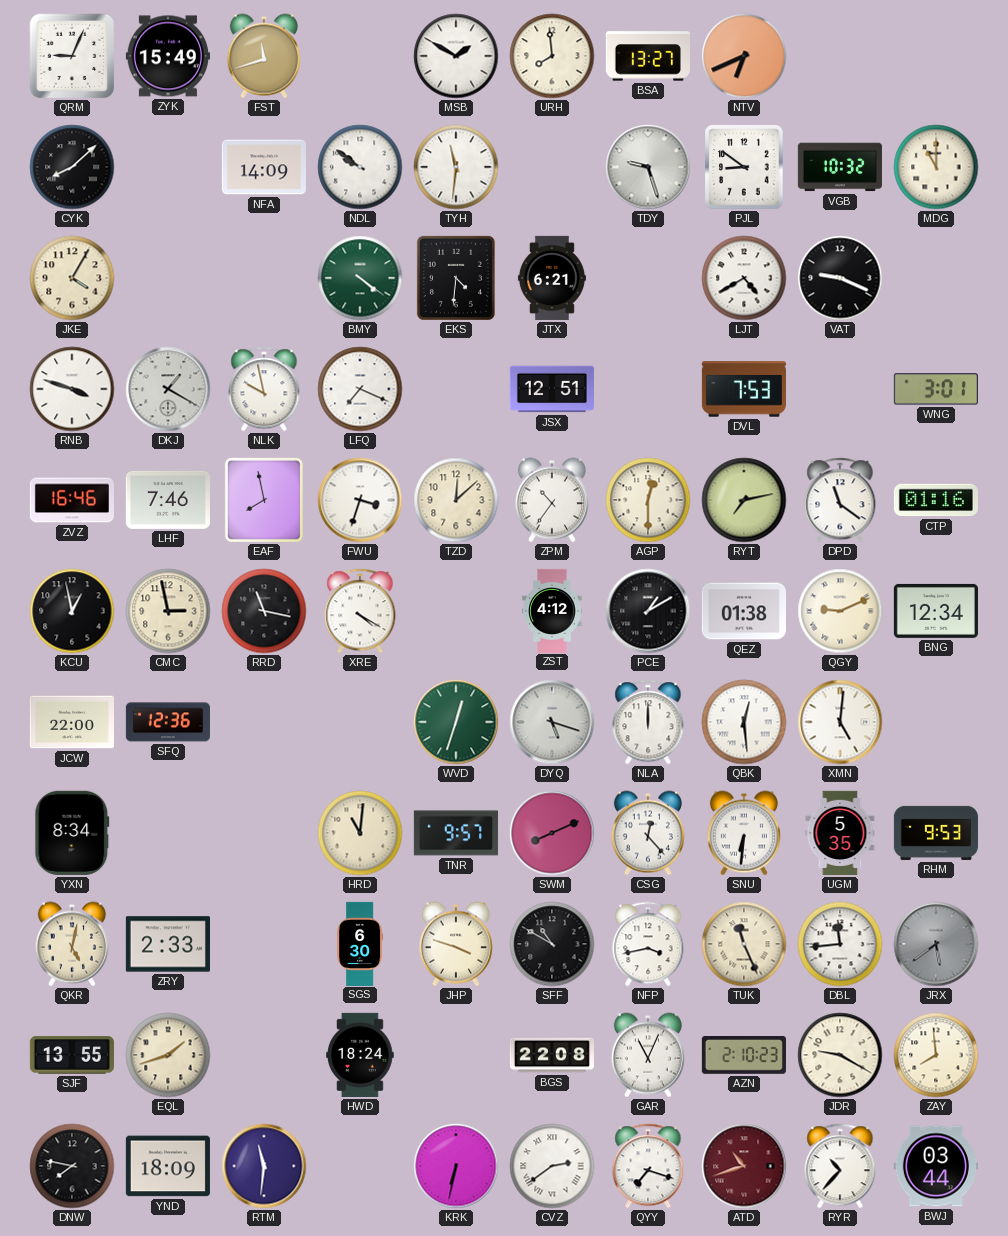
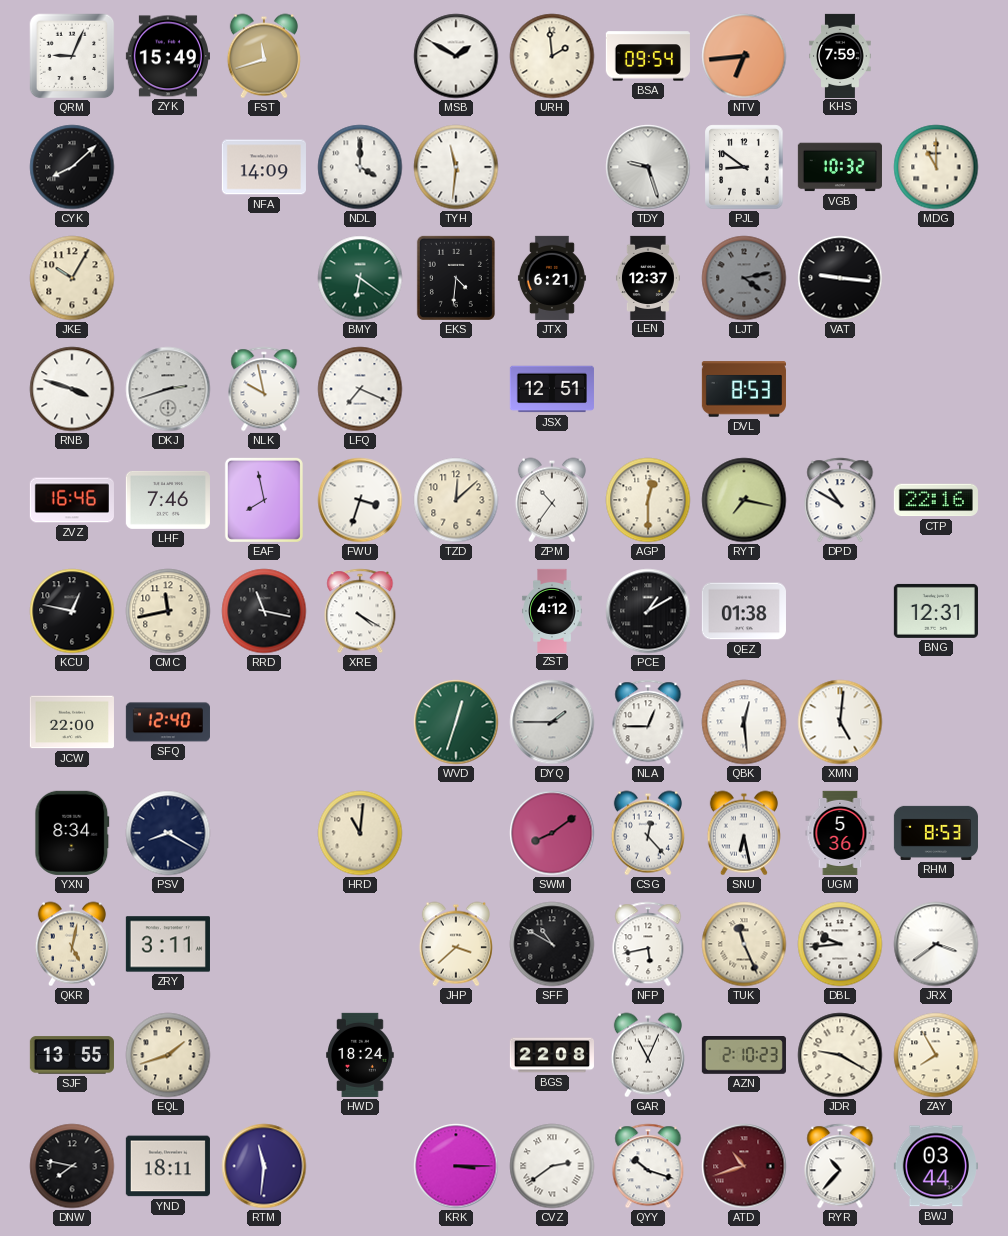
URH: 7:59 -> 1:59
BSA: 13:27 -> 09:54
NTV: 6:41 -> 6:44
KHS: none -> 7:59
NDL: 9:51 -> 4:00
JKE: 4:05 -> 10:05
BMY: 4:21 -> 6:21
LEN: none -> 12:37
LJT: 4:40 -> 4:13
LJT dial: white -> grey
VAT: 9:19 -> 9:16
DKJ: 1:20 -> 2:42
DVL: 7:53 -> 8:53
WNG: 3:01 -> none
RYT: 7:13 -> 7:17
DPD: 11:21 -> 10:50
CTP: 01:16 -> 22:16
KCU: 12:58 -> 12:47
CMC: 2:58 -> 11:43
QGY: 9:11 -> none
BNG: 12:34 -> 12:31
SFQ: 12:36 -> 12:40
DYQ: 5:18 -> 1:45
NLA: 12:00 -> 12:45
PSV: none -> 8:20
TNR: 9:57 -> none
SWM: 8:11 -> 8:09
SNU: 6:31 -> 6:28
UGM: 5:35 -> 5:36
RHM: 9:53 -> 8:53
ZRY: 2:33 -> 3:11
SGS: 6:30 -> none
JHP: 3:48 -> 3:38
NFP: 3:43 -> 5:43
DBL: 11:44 -> 9:44
JRX: 5:39 -> 3:39
JRX dial: grey -> white
ZAY: 7:59 -> 7:55
YND: 18:09 -> 18:11
KRK: 6:32 -> 3:15
QYY: 7:18 -> 10:18
